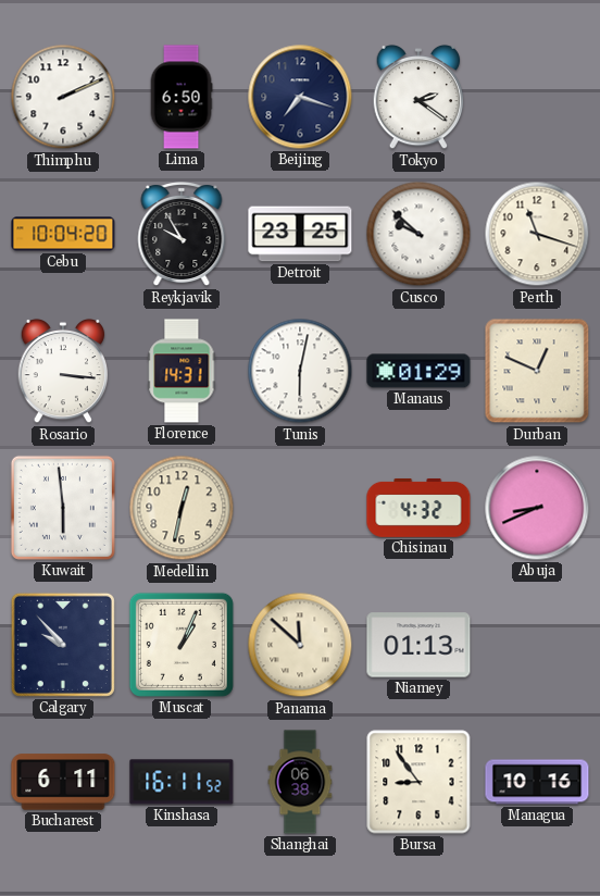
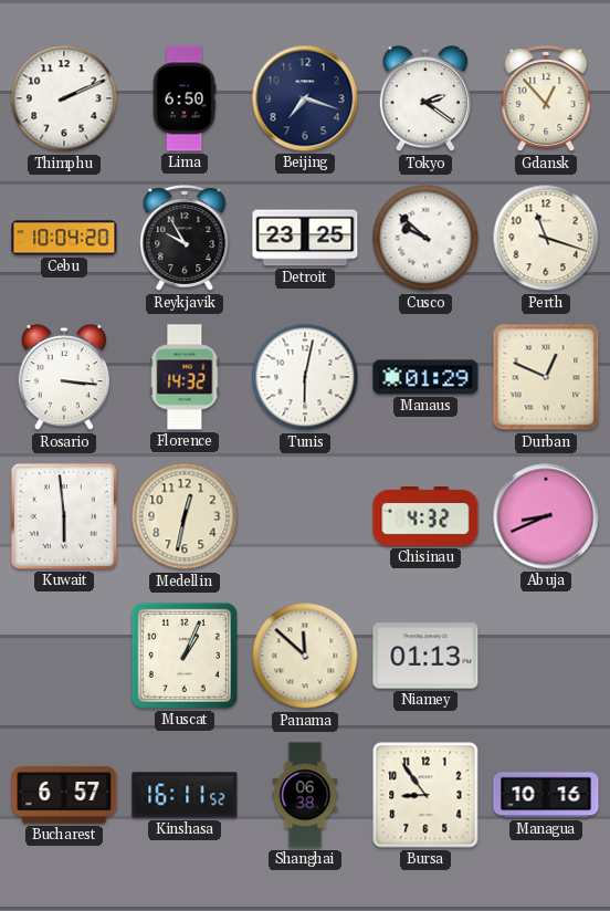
Gdansk: none -> 12:53
Florence: 14:31 -> 14:32
Calgary: 9:53 -> none
Bucharest: 6:11 -> 6:57
